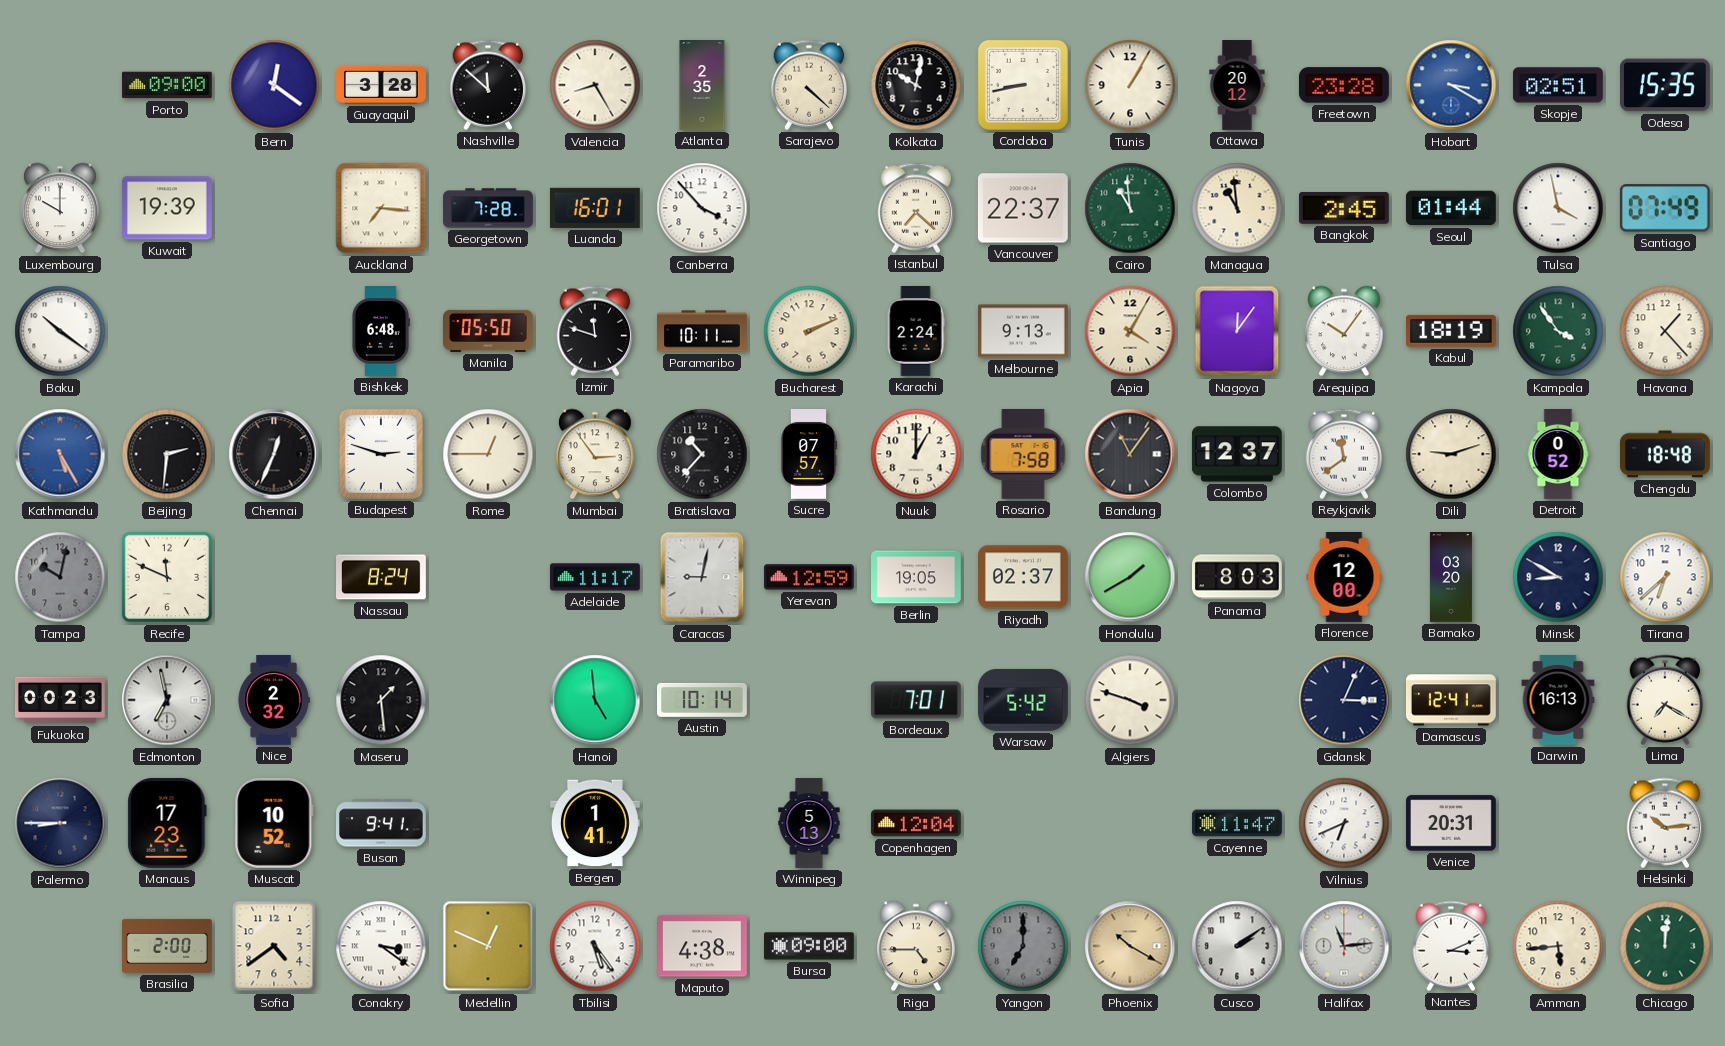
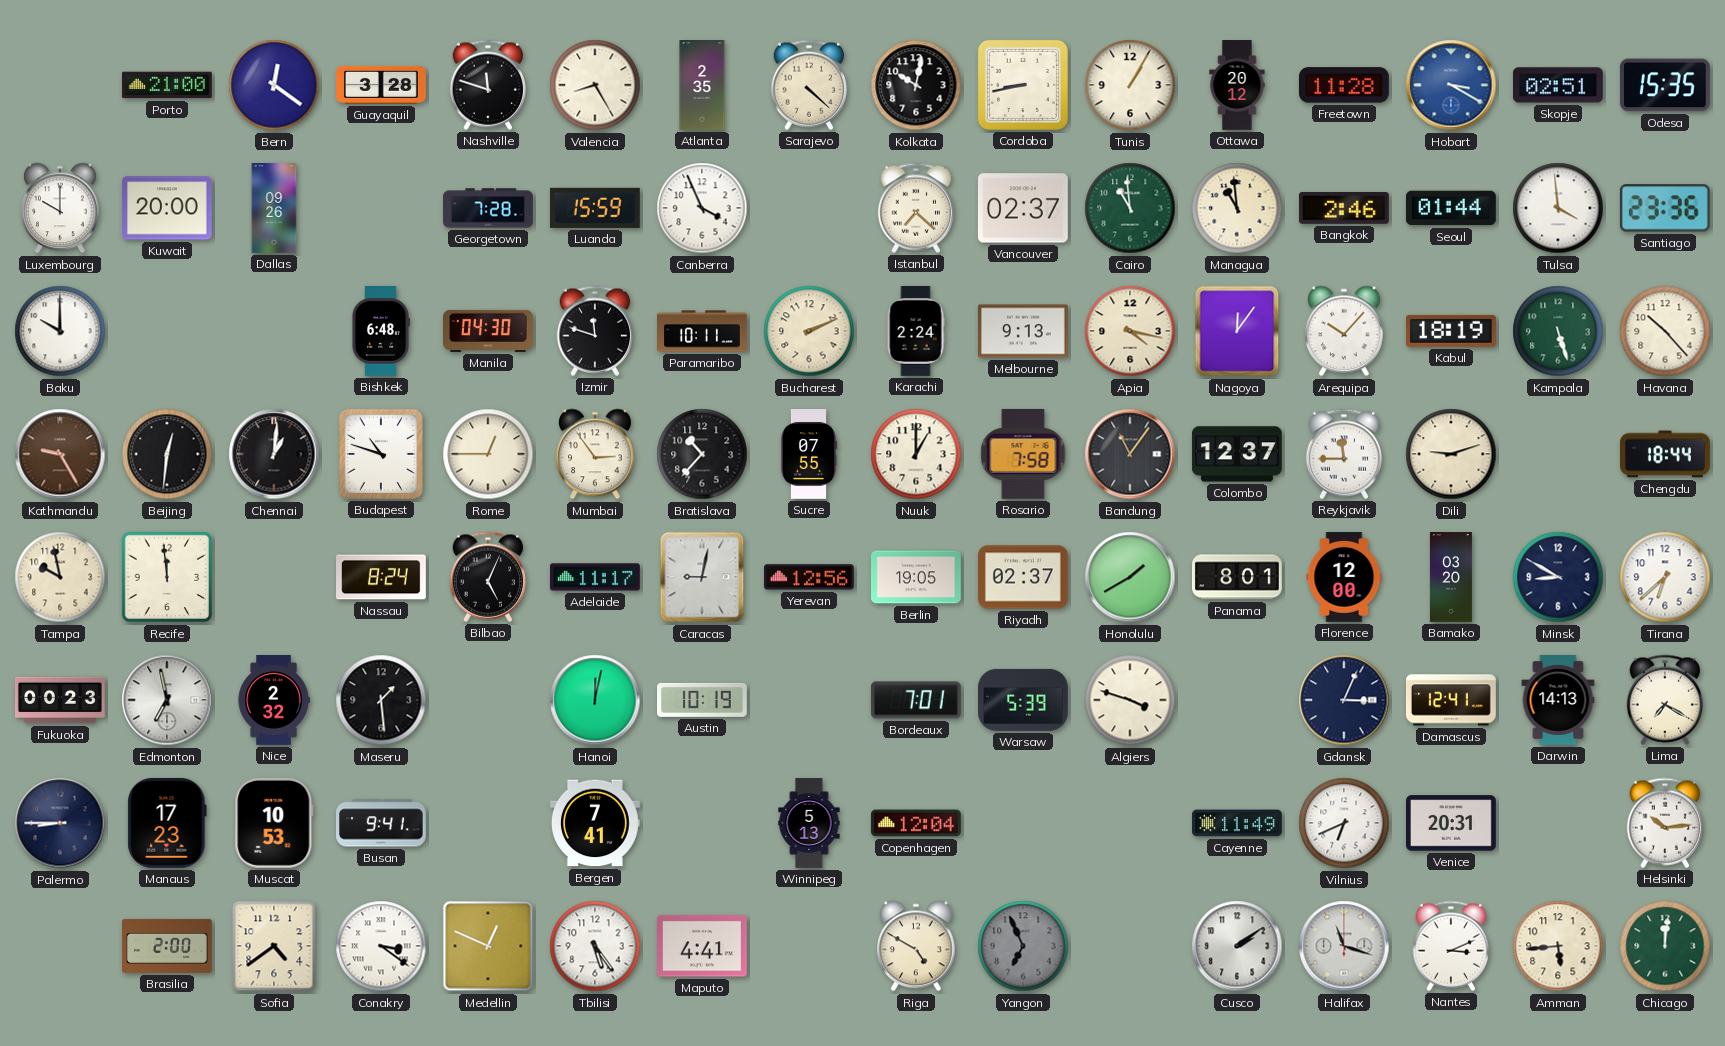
Porto: 09:00 -> 21:00
Nashville: 11:52 -> 11:48
Freetown: 23:28 -> 11:28
Kuwait: 19:39 -> 20:00
Dallas: none -> 09:26
Auckland: 7:16 -> none
Luanda: 16:01 -> 15:59
Canberra: 3:53 -> 3:56
Vancouver: 22:37 -> 02:37
Bangkok: 2:45 -> 2:46
Tulsa: 3:58 -> 3:59
Santiago: 07:49 -> 23:36
Baku: 10:21 -> 10:00
Manila: 05:50 -> 04:30
Apia: 4:05 -> 4:17
Arequipa: 10:06 -> 10:07
Kampala: 3:54 -> 5:27
Havana: 1:23 -> 10:23
Kathmandu: 5:25 -> 9:25
Kathmandu dial: blue -> brown
Beijing: 2:31 -> 12:31
Chennai: 12:34 -> 1:01
Budapest: 2:48 -> 10:48
Sucre: 07:57 -> 07:55
Reykjavik: 11:39 -> 11:45
Detroit: 0:52 -> none
Chengdu: 18:48 -> 18:44
Tampa: 10:02 -> 9:58
Tampa dial: grey -> cream
Recife: 11:49 -> 11:59
Bilbao: none -> 5:04
Yerevan: 12:59 -> 12:56
Panama: 8:03 -> 8:01
Hanoi: 4:59 -> 12:02
Austin: 10:14 -> 10:19
Warsaw: 5:42 -> 5:39
Darwin: 16:13 -> 14:13
Muscat: 10:52 -> 10:53
Bergen: 1:41 -> 7:41
Cayenne: 11:47 -> 11:49
Maputo: 4:38 -> 4:41
Bursa: 09:00 -> none
Riga: 4:45 -> 4:50
Yangon: 7:00 -> 6:56
Phoenix: 10:20 -> none
Halifax: 11:14 -> 11:18
